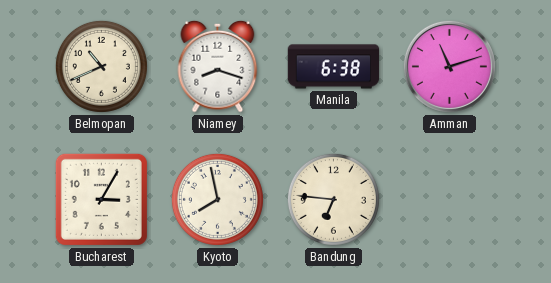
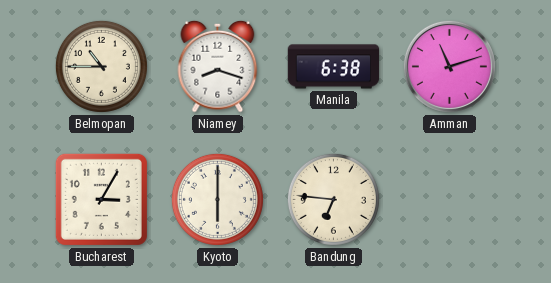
Belmopan: 10:41 -> 10:45
Kyoto: 7:58 -> 6:00
